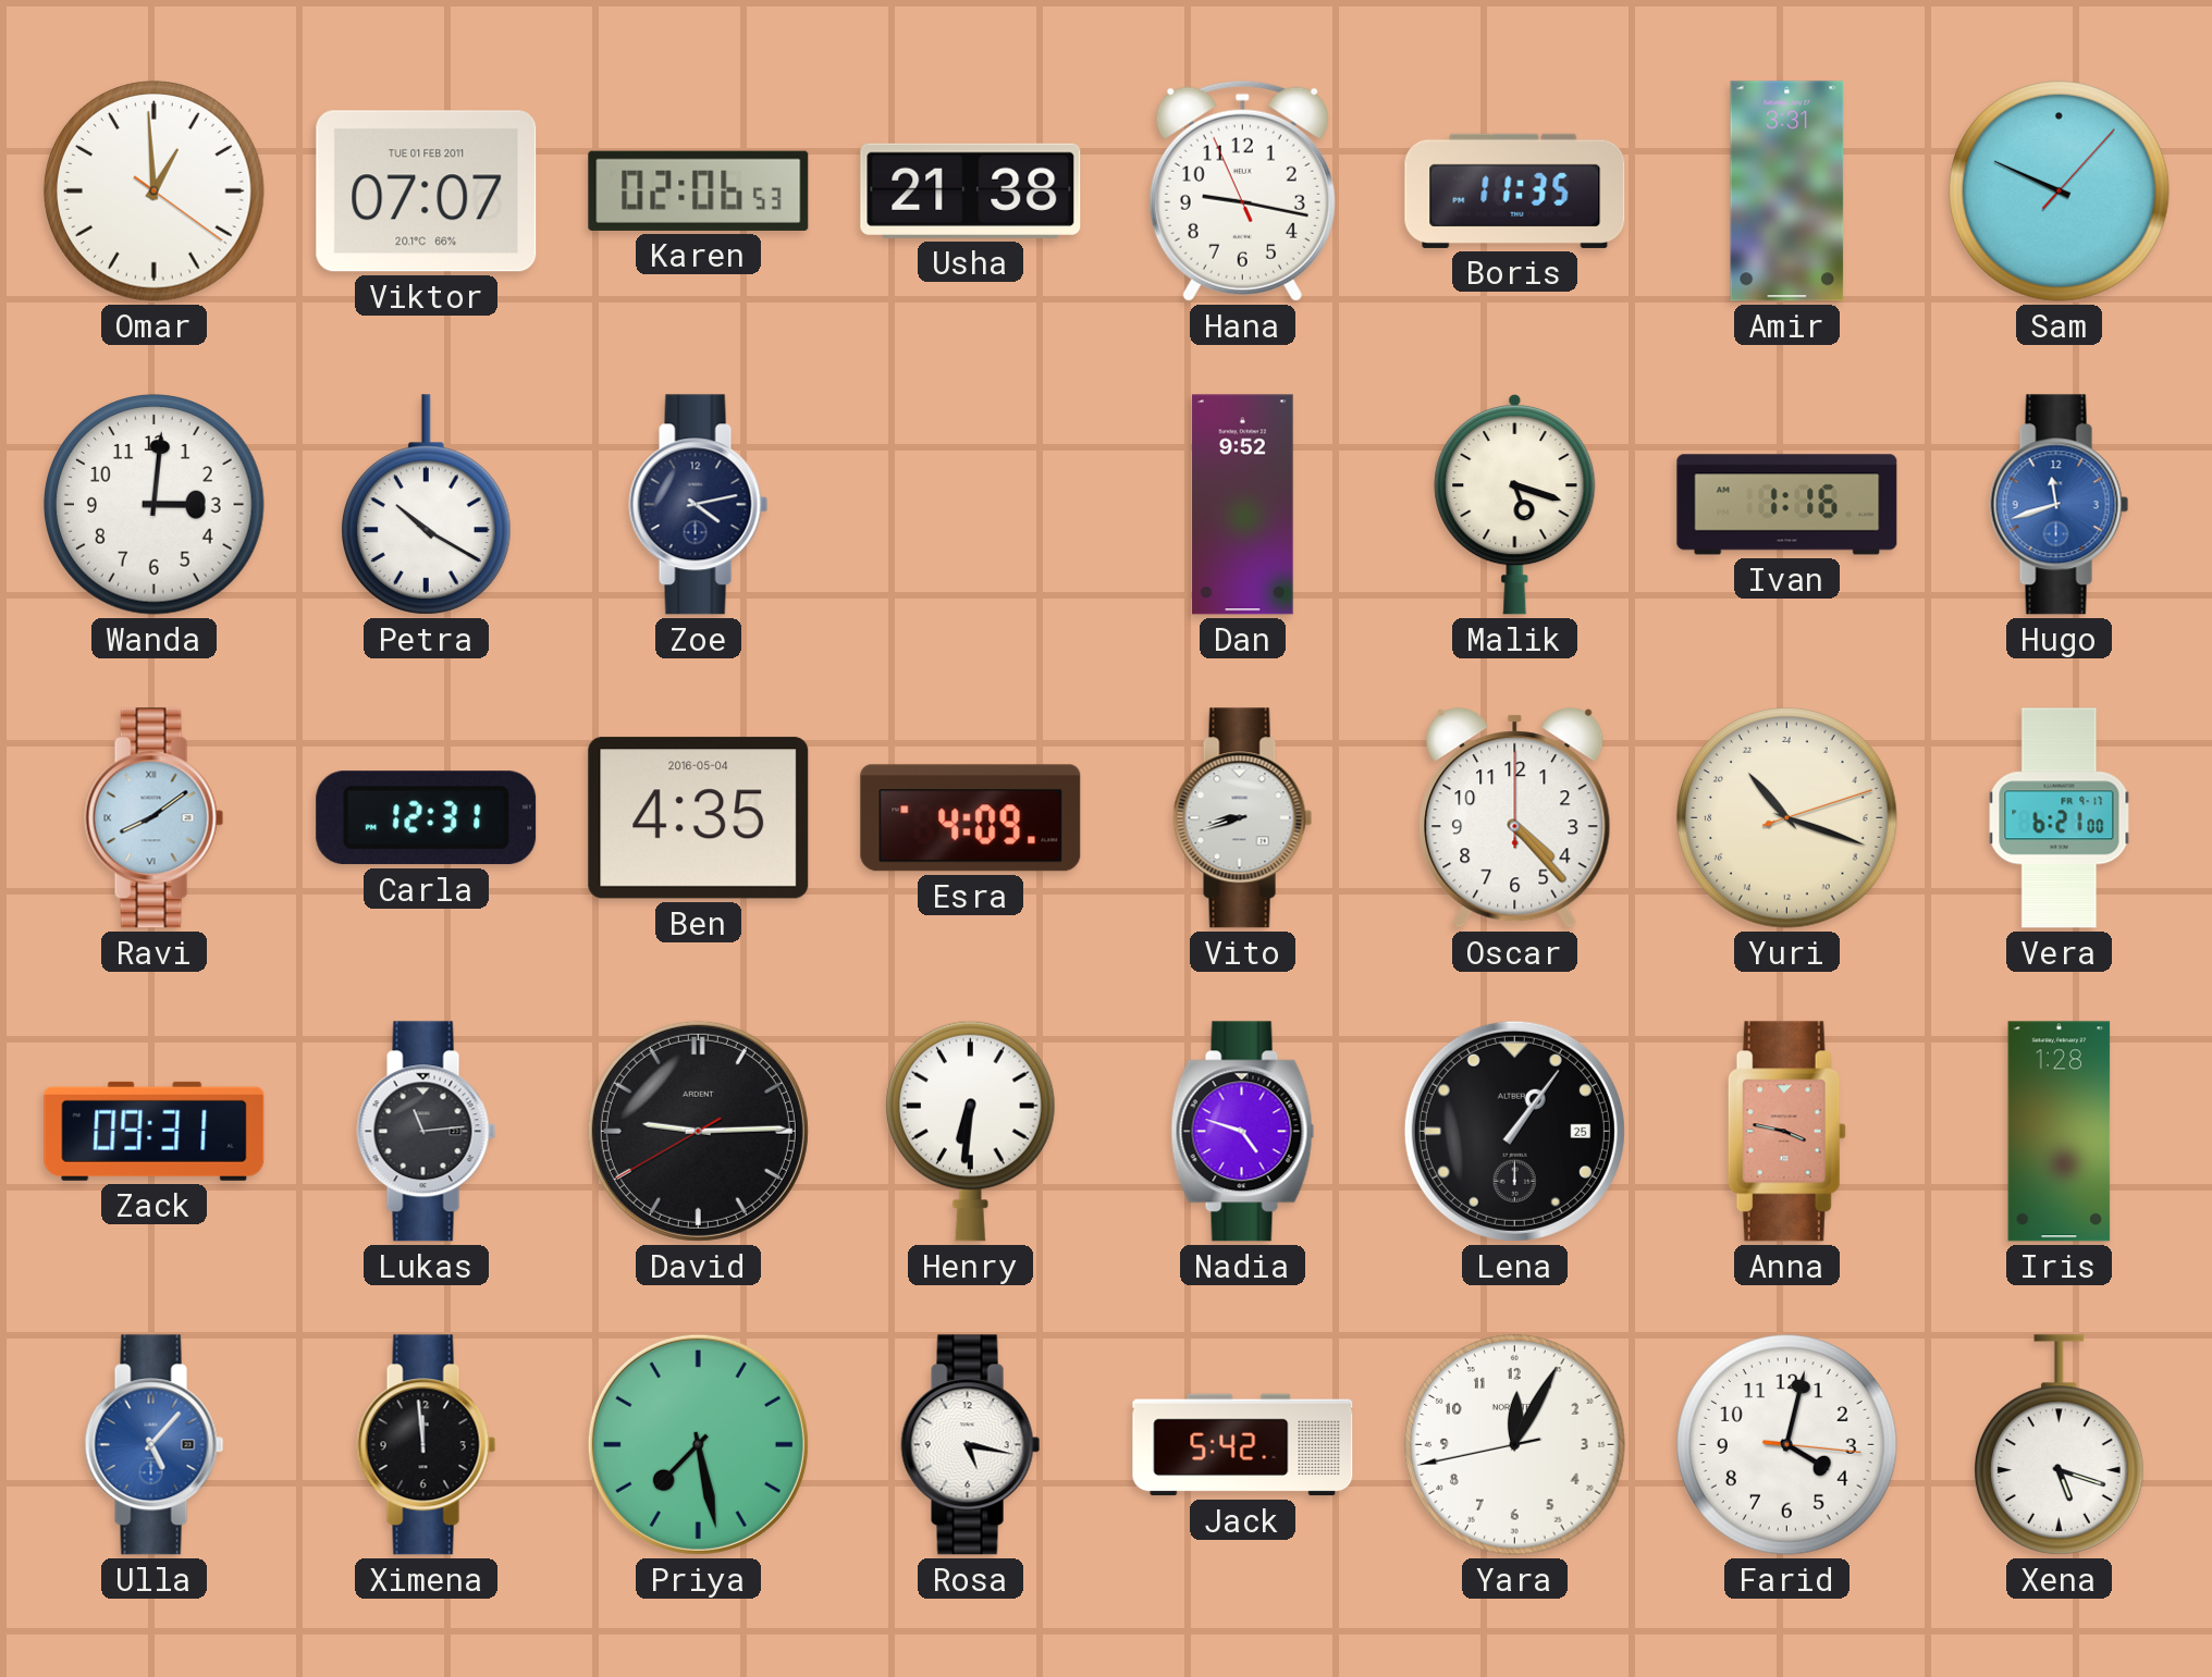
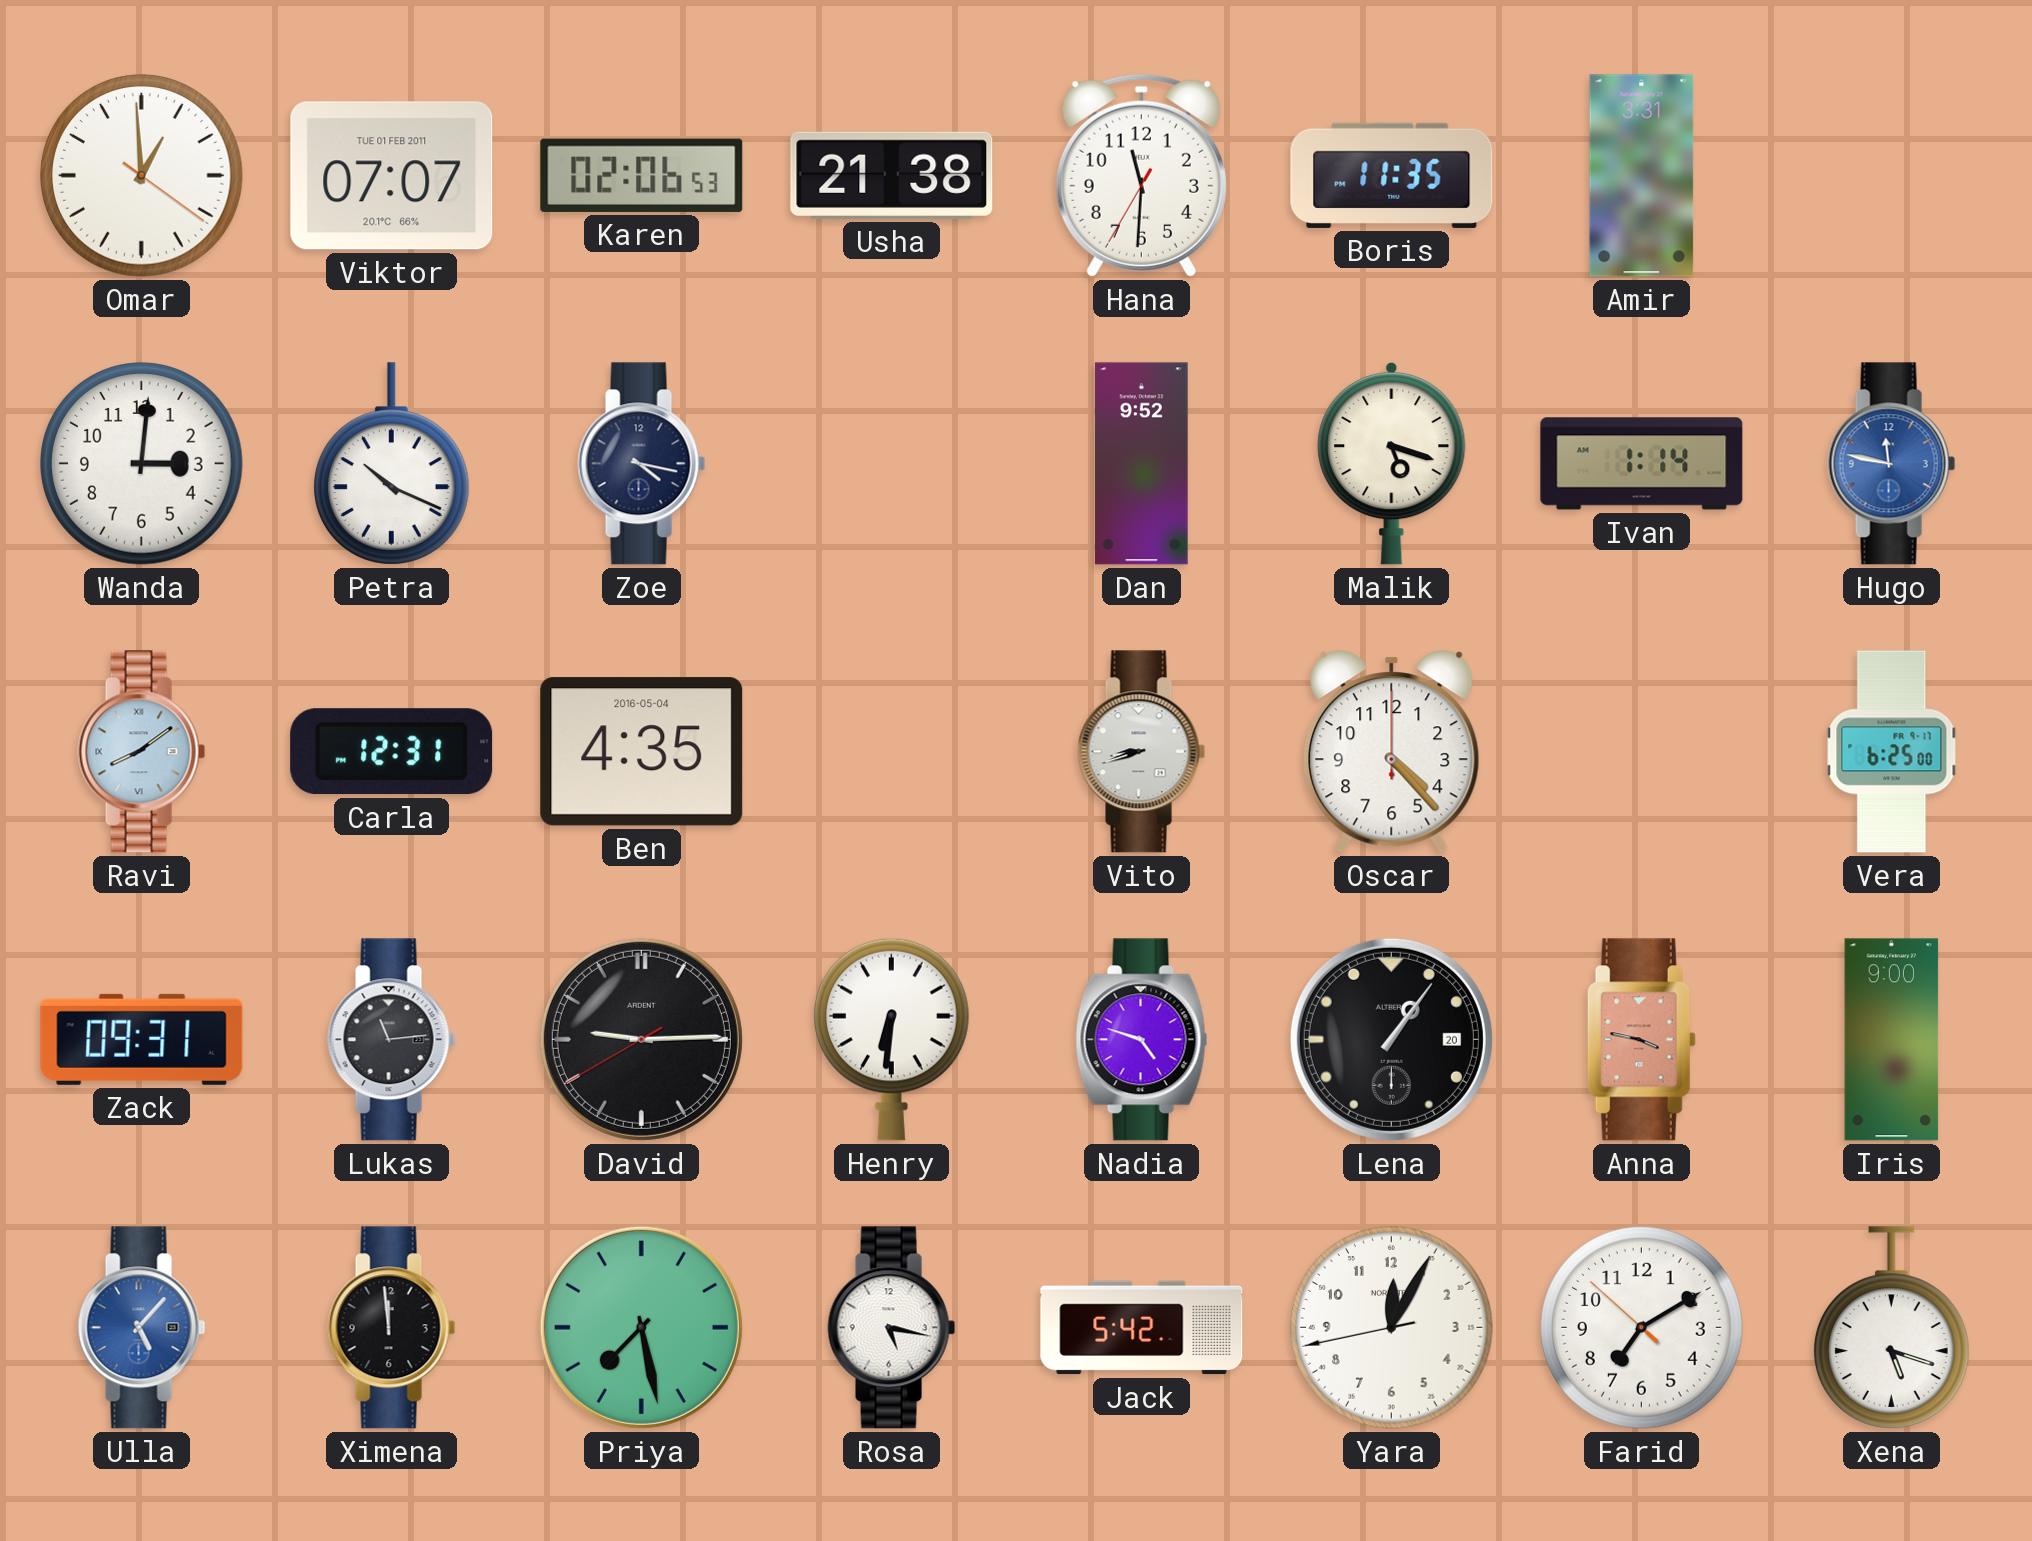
Hana: 9:16 -> 11:30
Sam: 9:49 -> none
Petra: 10:20 -> 10:19
Zoe: 4:13 -> 4:17
Ivan: 1:16 -> 1:14
Hugo: 11:42 -> 11:47
Esra: 4:09 -> none
Yuri: 21:18 -> none
Vera: 6:21 -> 6:25
Lena date: 25 -> 20
Iris: 1:28 -> 9:00
Farid: 4:02 -> 7:09
